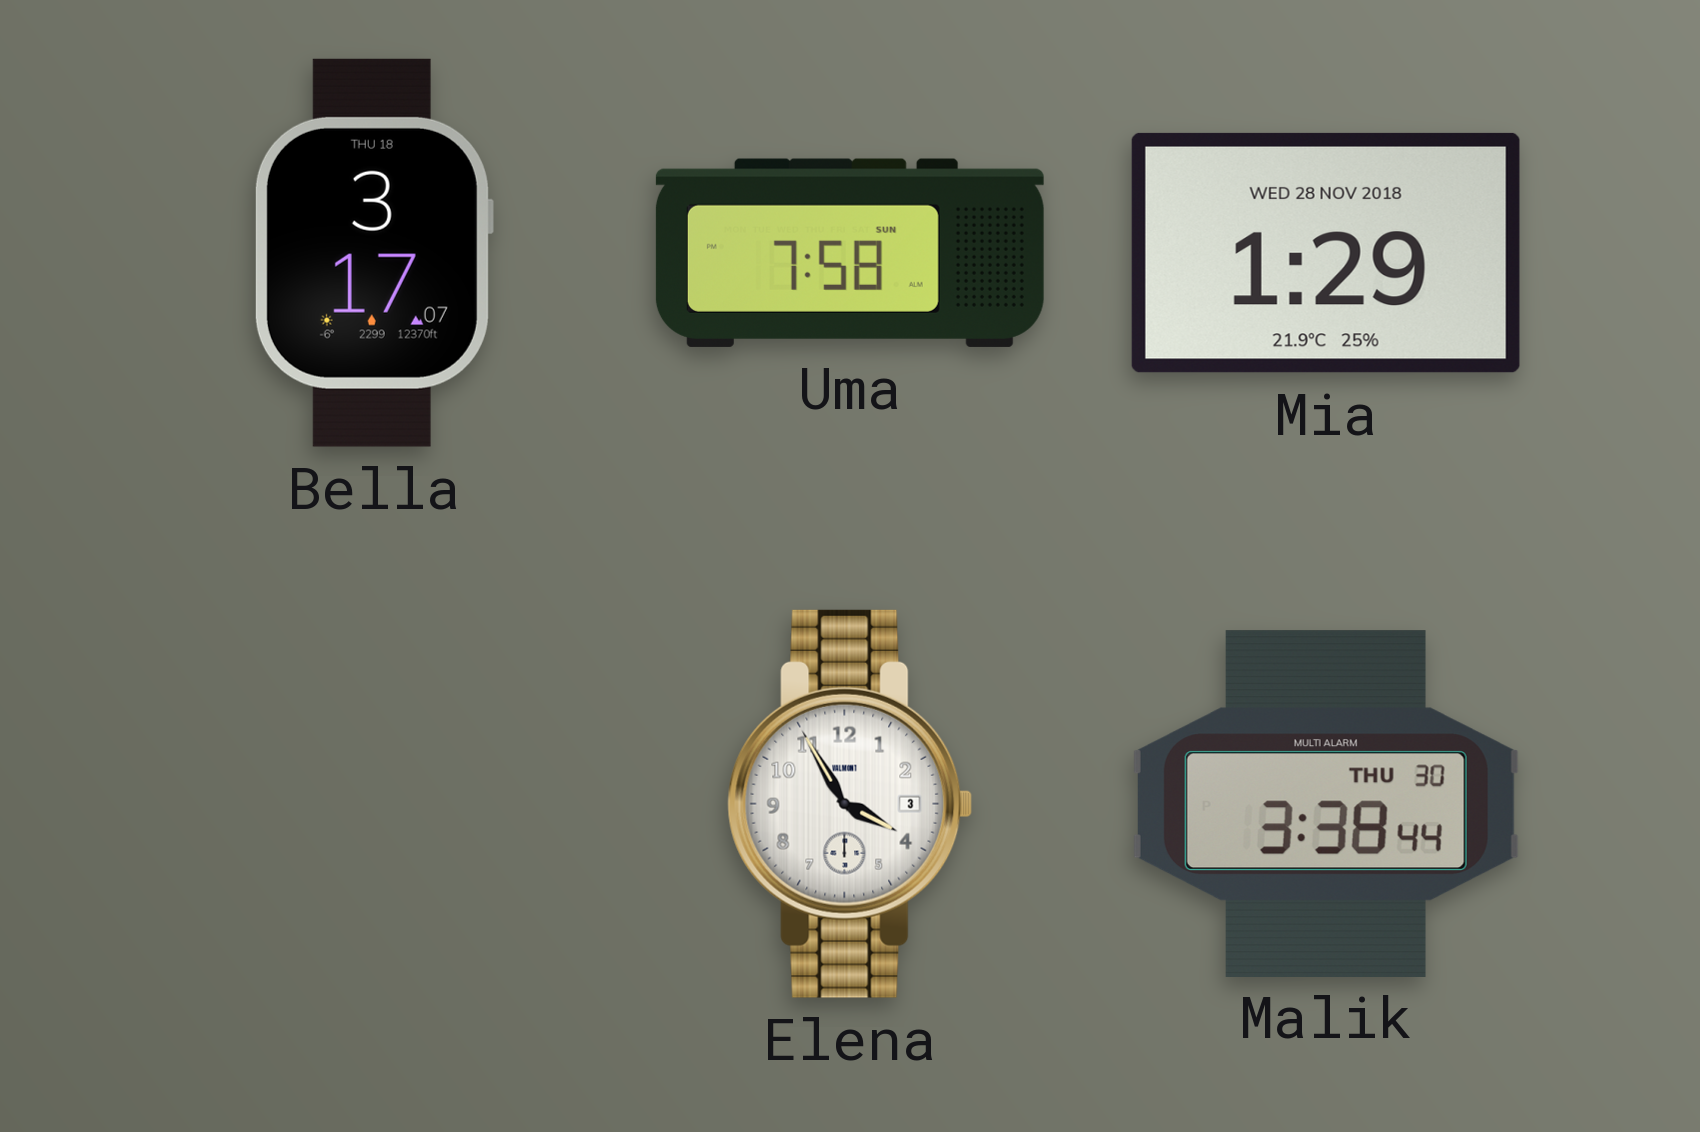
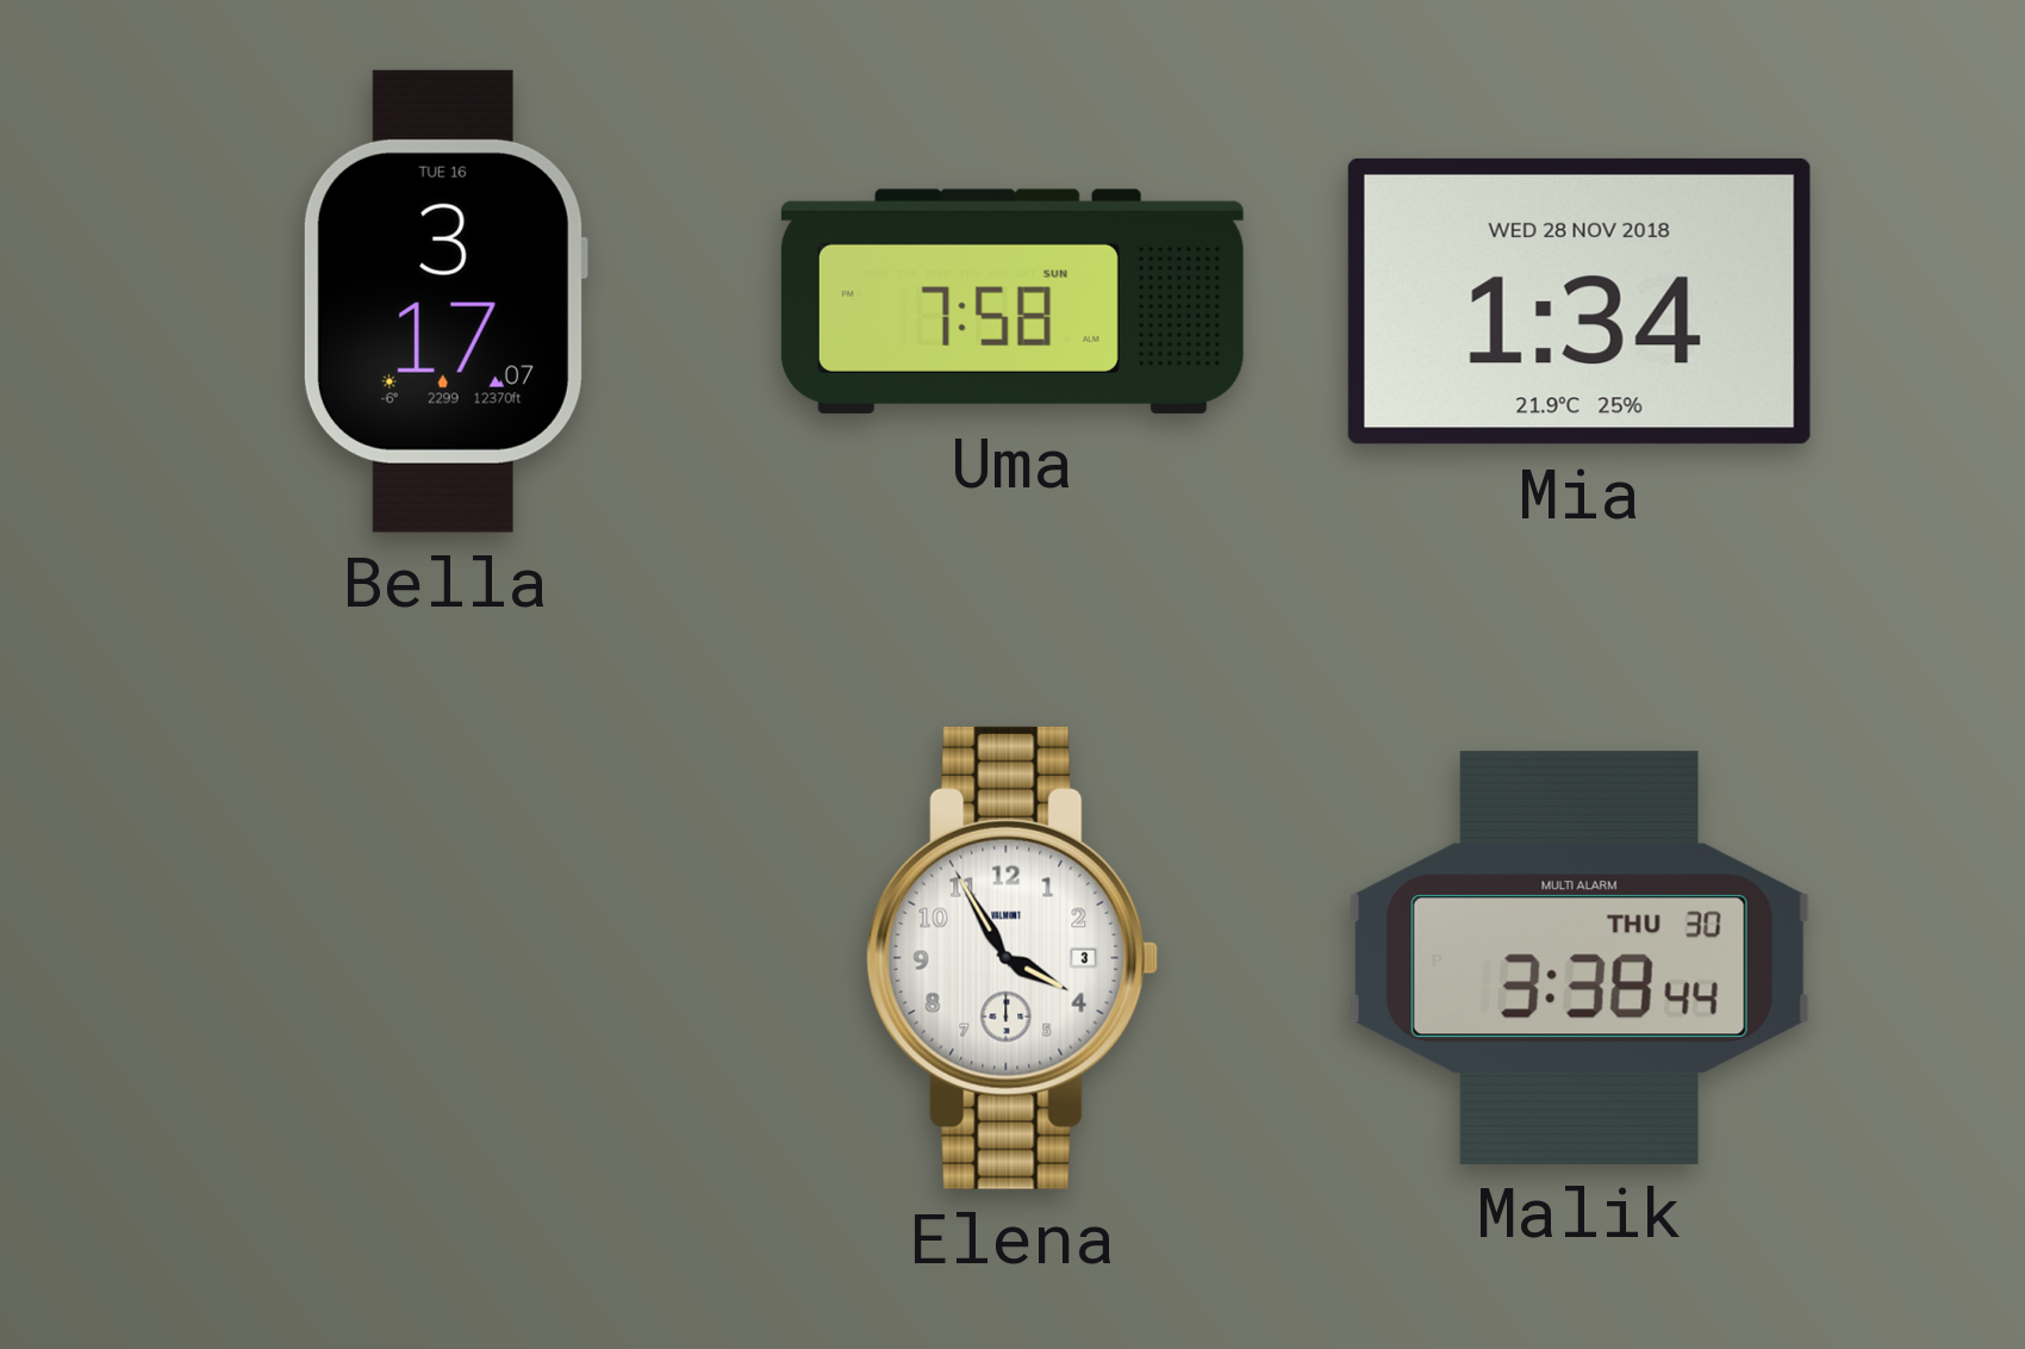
Bella date: THU 18 -> TUE 16
Mia: 1:29 -> 1:34
